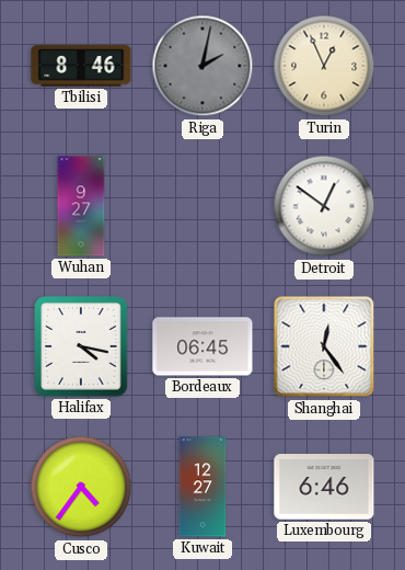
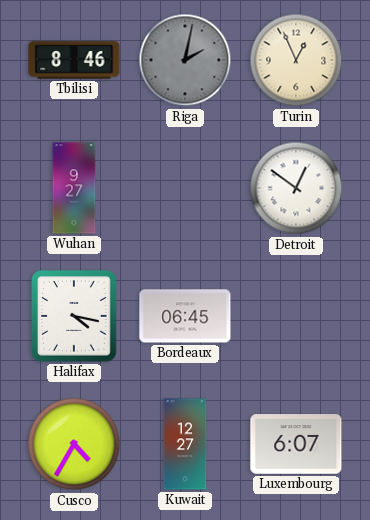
Shanghai: 12:24 -> none
Cusco: 4:36 -> 4:35
Luxembourg: 6:46 -> 6:07
